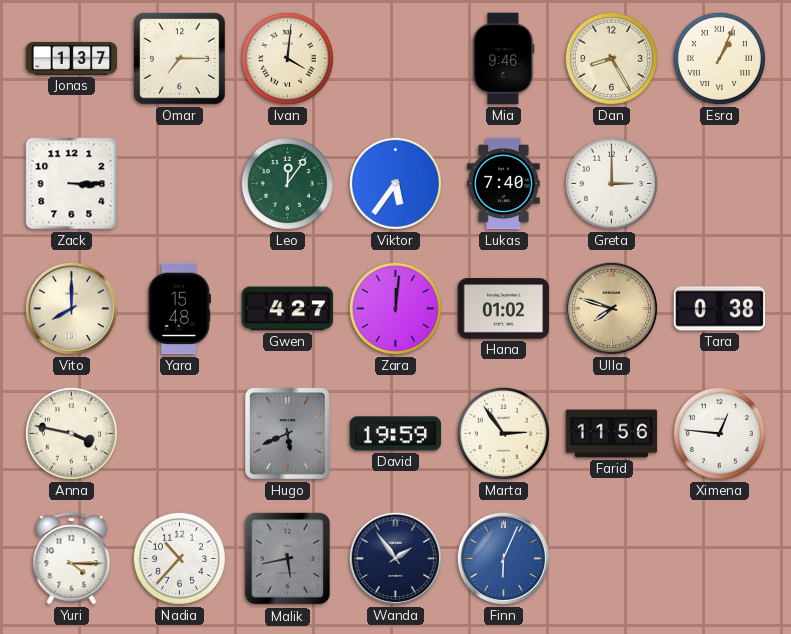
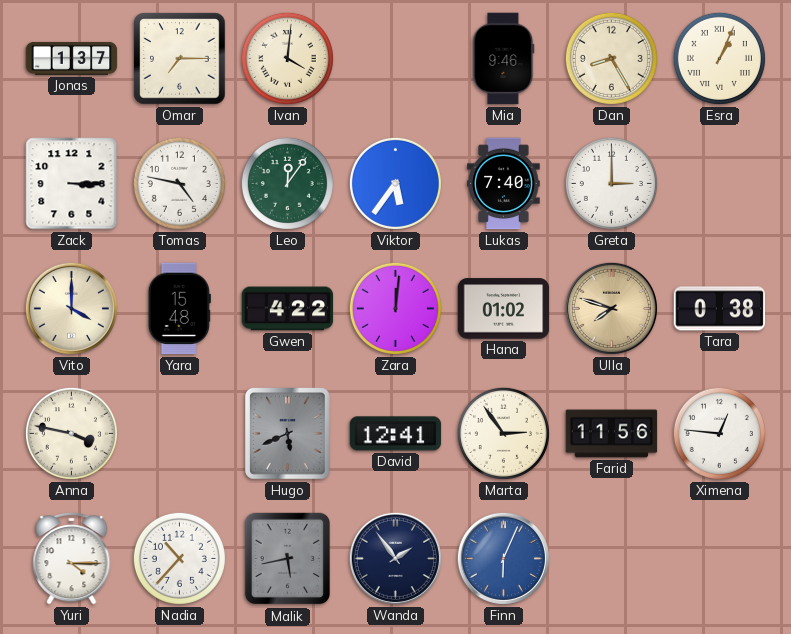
Tomas: none -> 4:47
Vito: 8:00 -> 4:00
Gwen: 4:27 -> 4:22
David: 19:59 -> 12:41
